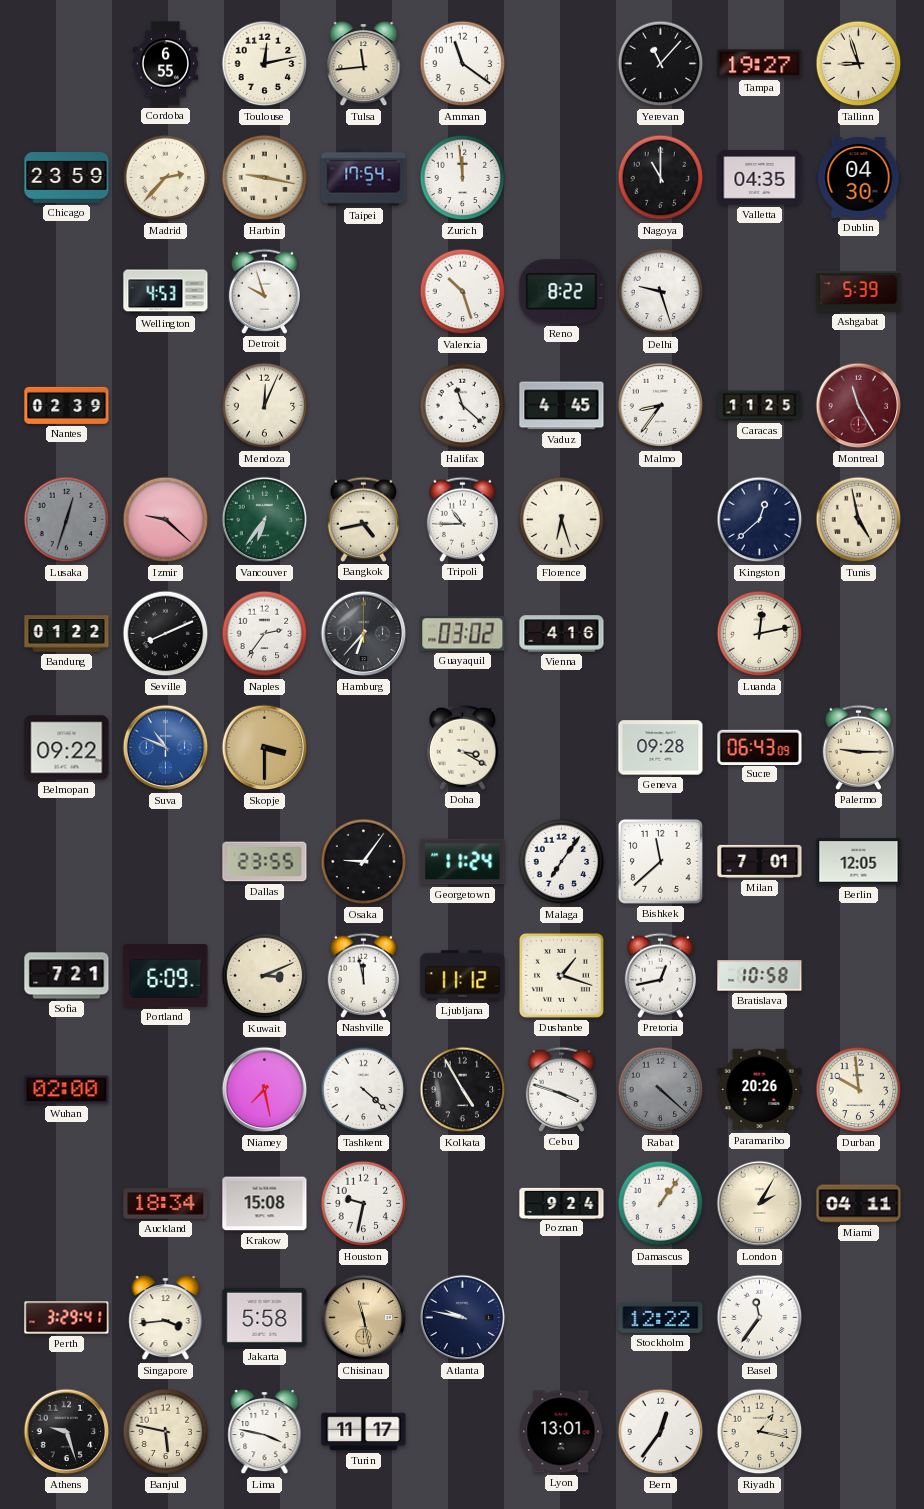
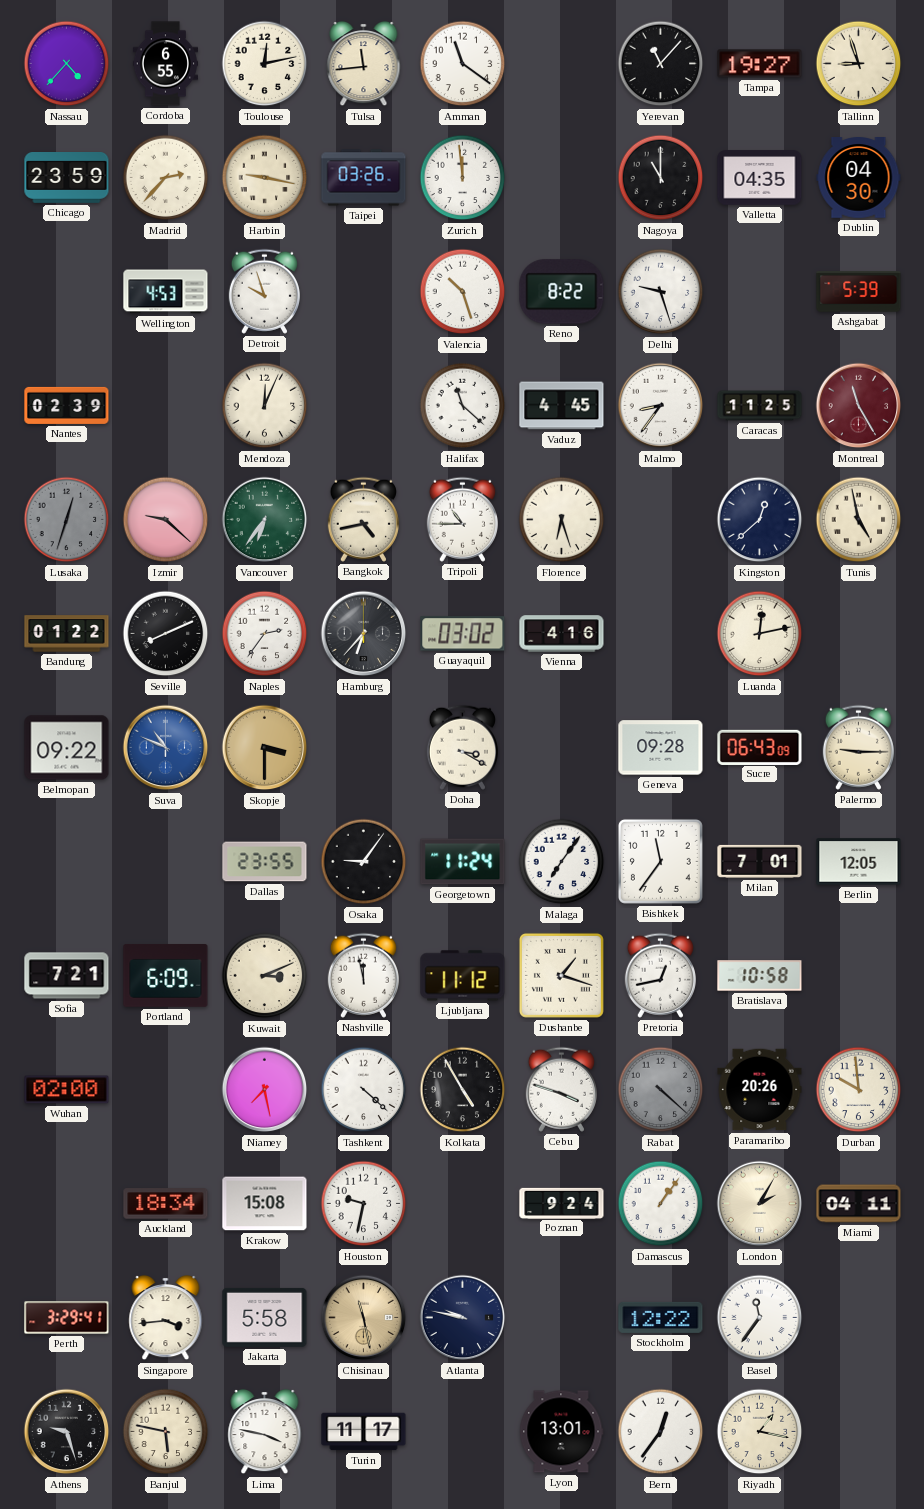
Nassau: none -> 4:37
Taipei: 17:54 -> 03:26
Bishkek: 11:38 -> 11:36
